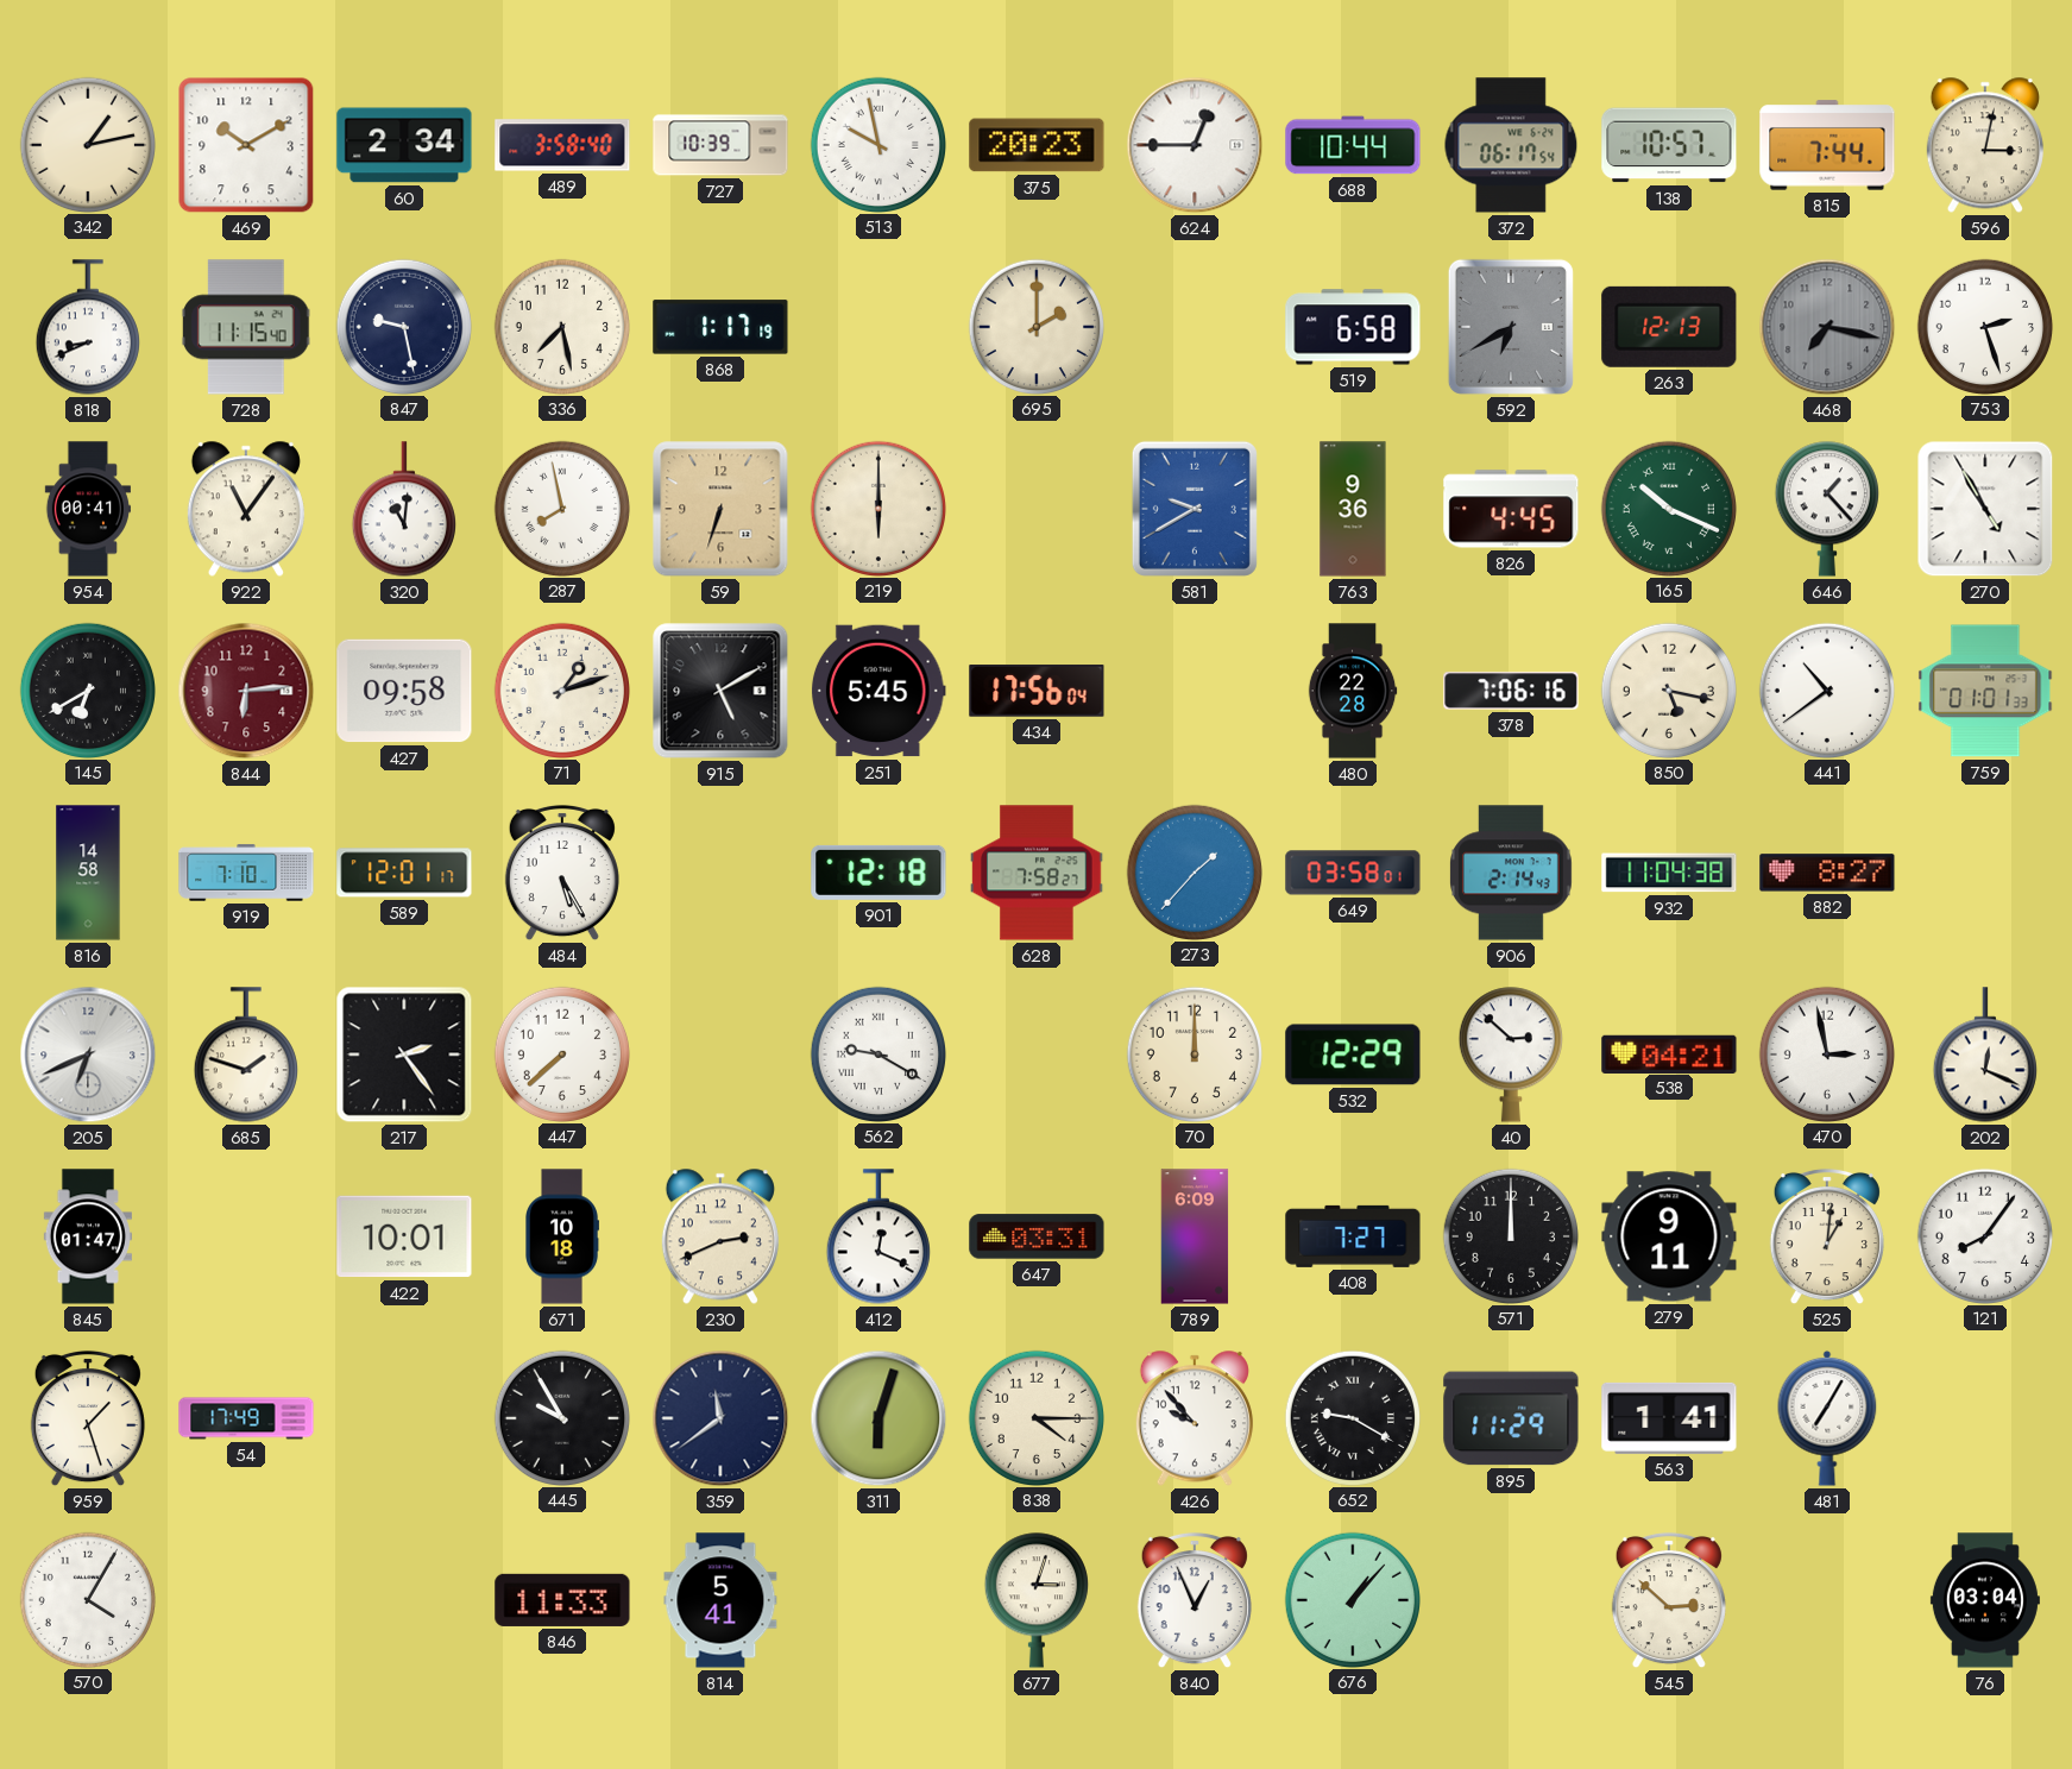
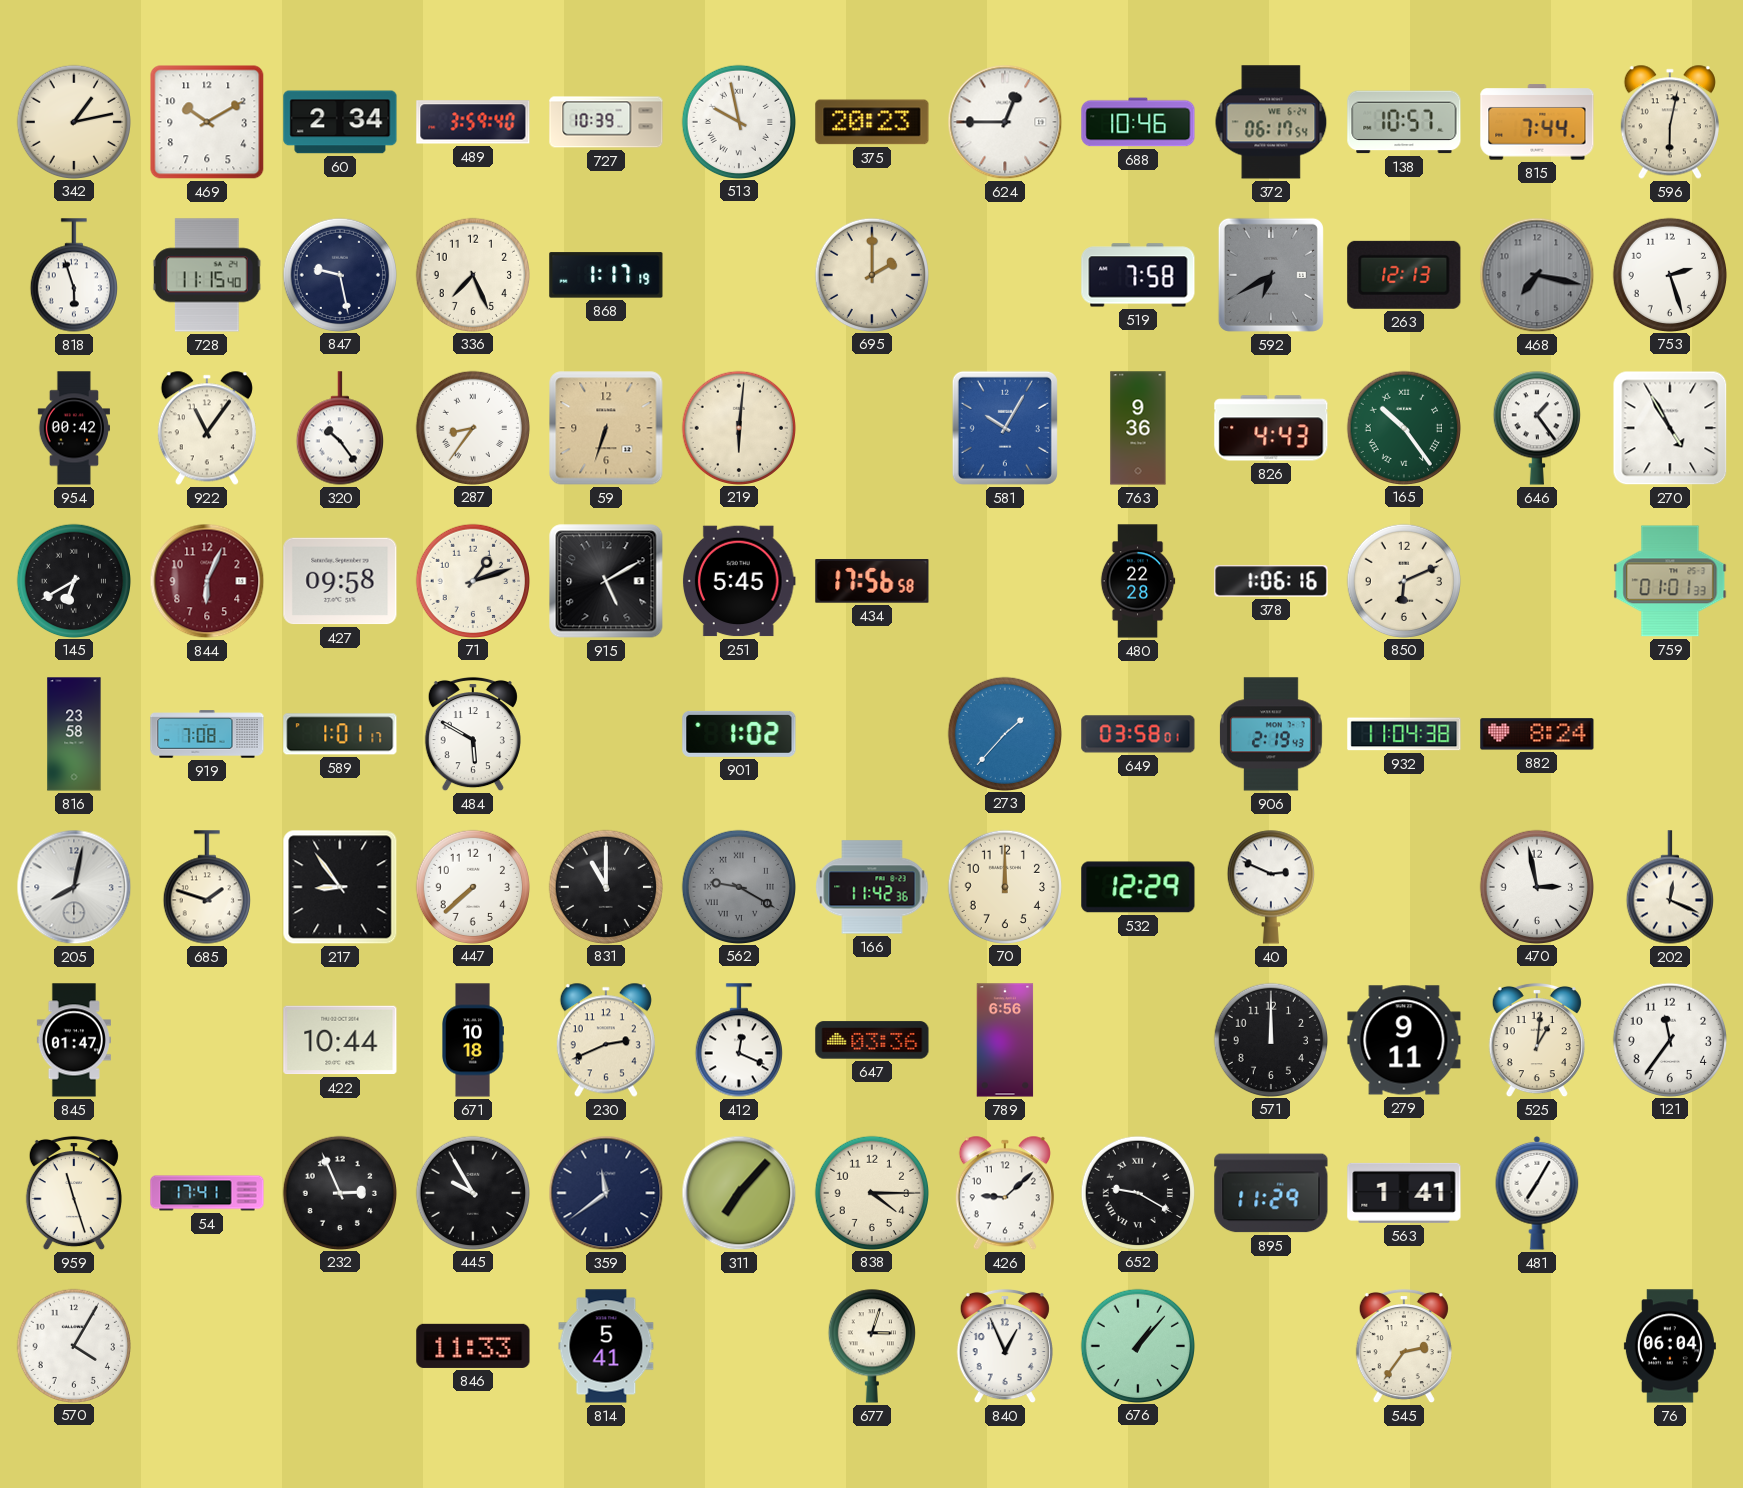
489: 3:58 -> 3:59
688: 10:44 -> 10:46
596: 3:02 -> 6:02
818: 8:41 -> 5:57
336: 7:28 -> 7:26
519: 6:58 -> 7:58
954: 00:41 -> 00:42
320: 11:01 -> 10:24
287: 7:58 -> 8:36
219: 6:00 -> 6:01
581: 9:40 -> 10:05
826: 4:45 -> 4:43
165: 10:19 -> 10:24
646: 1:23 -> 1:24
844: 6:14 -> 6:04
434: 17:56:04 -> 17:56:58
378: 7:06 -> 1:06
850: 5:17 -> 6:11
441: 10:39 -> none
816: 14:58 -> 23:58
919: 7:10 -> 7:08
589: 12:01 -> 1:01
484: 5:25 -> 5:50
901: 12:18 -> 1:02
628: 7:58 -> none
906: 2:14 -> 2:19
882: 8:27 -> 8:24
205: 6:41 -> 8:02
217: 2:24 -> 8:54
831: none -> 11:00
562 dial: white -> grey
166: none -> 11:42
40: 2:52 -> 2:49
538: 04:21 -> none
422: 10:01 -> 10:44
647: 03:31 -> 03:36
789: 6:09 -> 6:56
408: 7:27 -> none
121: 8:06 -> 11:36
959: 1:27 -> 11:27
54: 17:49 -> 17:41
232: none -> 2:56
311: 6:03 -> 7:07
426: 9:53 -> 9:08
545: 2:52 -> 2:36
76: 03:04 -> 06:04
